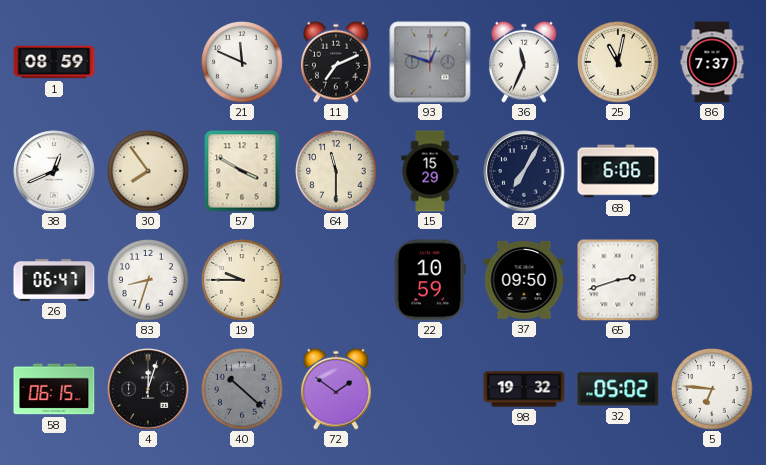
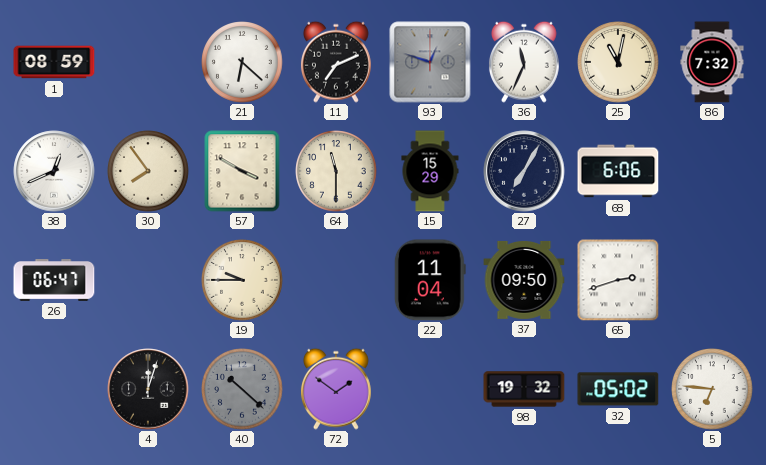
21: 11:49 -> 6:22
86: 7:37 -> 7:32
83: 8:33 -> none
22: 10:59 -> 11:04
58: 06:15 -> none
